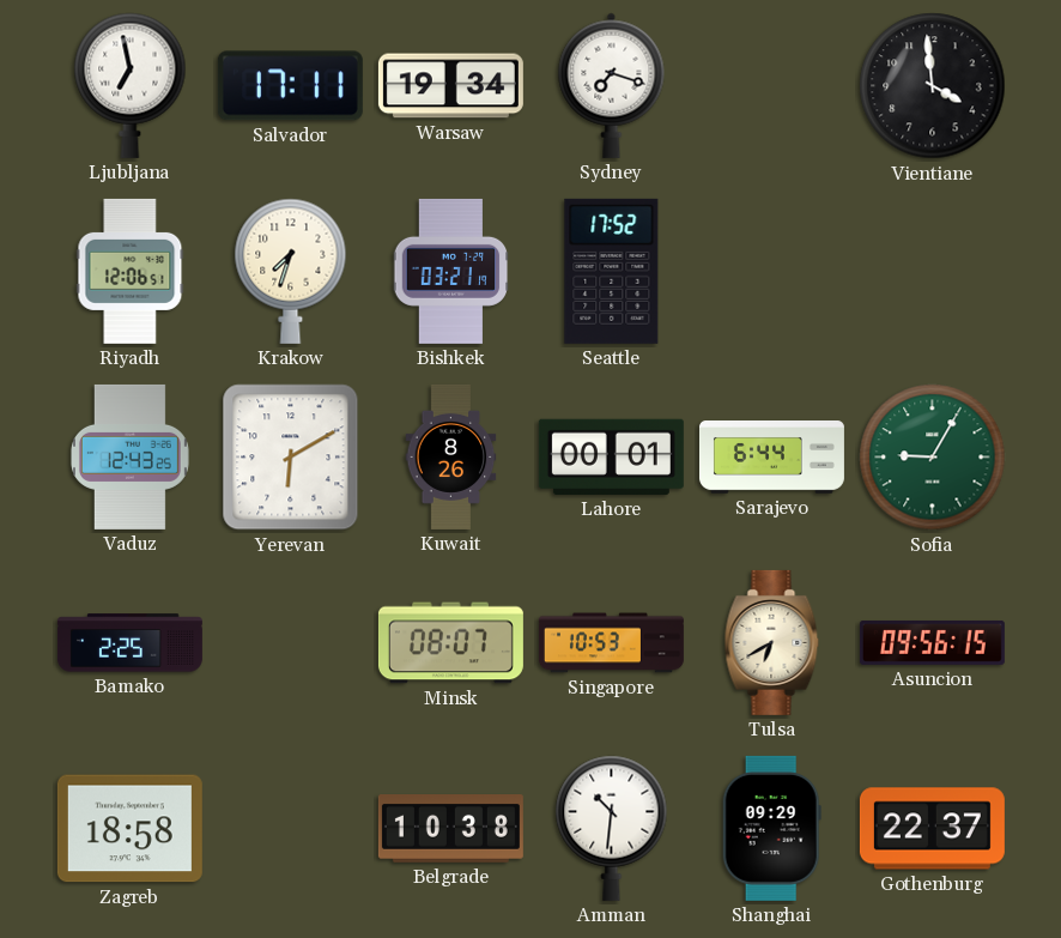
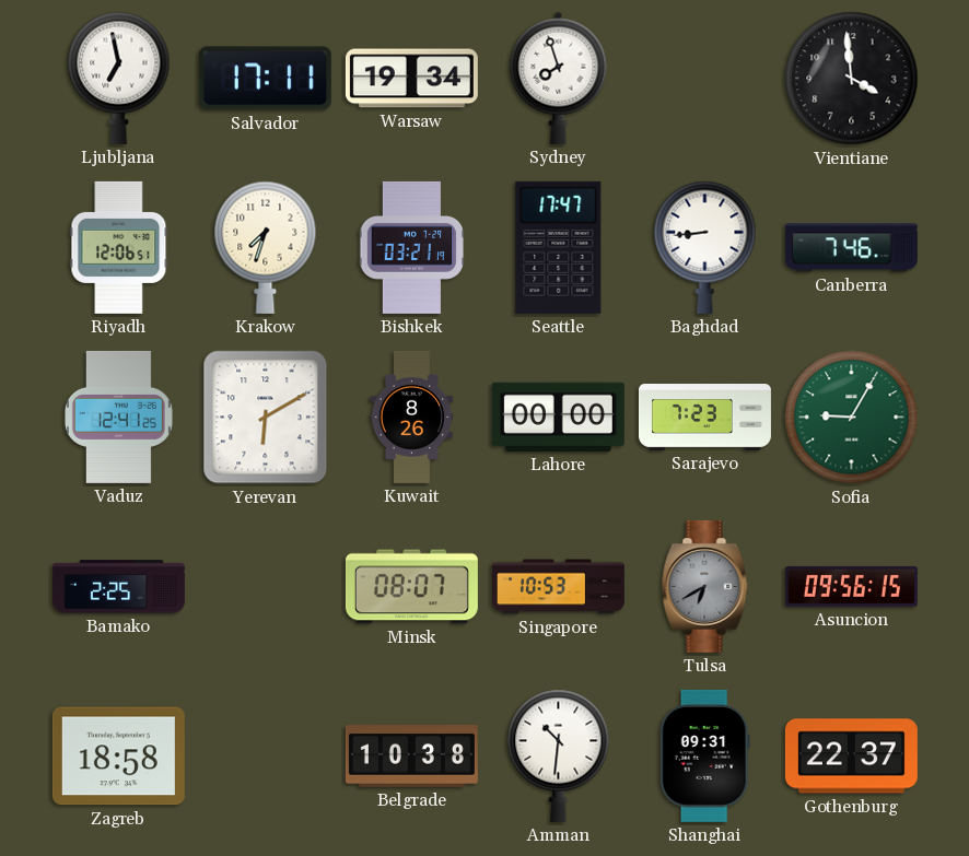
Sydney: 7:18 -> 7:57
Seattle: 17:52 -> 17:47
Baghdad: none -> 8:44
Canberra: none -> 7:46
Vaduz: 12:43 -> 12:41
Lahore: 00:01 -> 00:00
Sarajevo: 6:44 -> 7:23
Tulsa dial: cream -> grey
Shanghai: 09:29 -> 09:31
